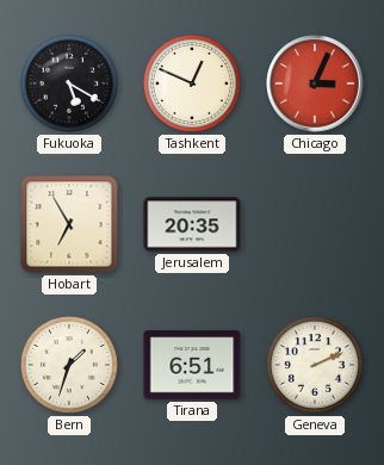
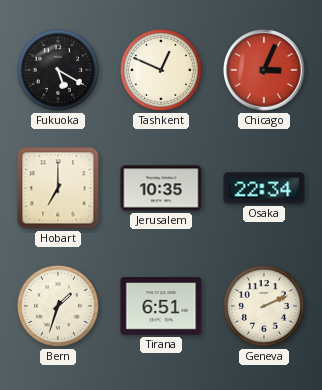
Hobart: 6:55 -> 7:00
Jerusalem: 20:35 -> 10:35
Osaka: none -> 22:34
